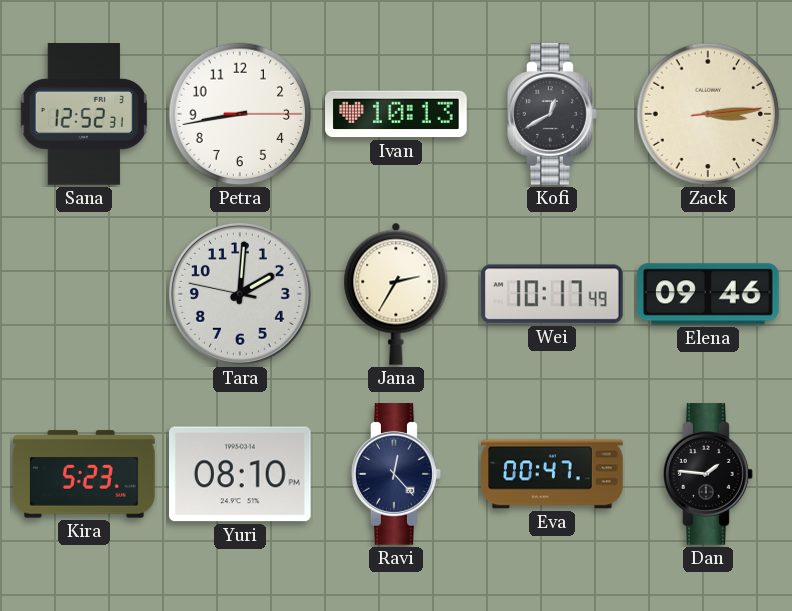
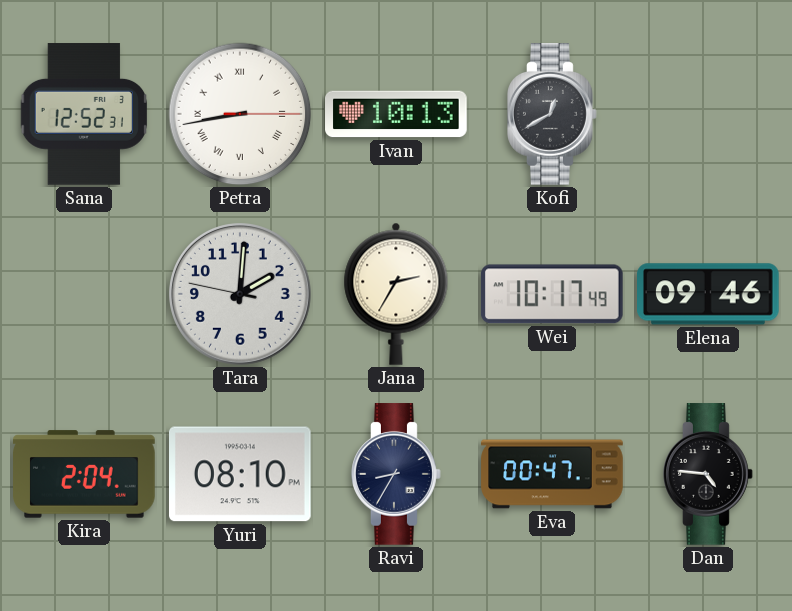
Petra numerals: Arabic -> Roman
Zack: 3:14 -> none
Kira: 5:23 -> 2:04
Ravi: 12:23 -> 8:35
Dan: 1:46 -> 4:46
